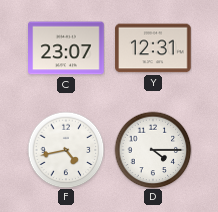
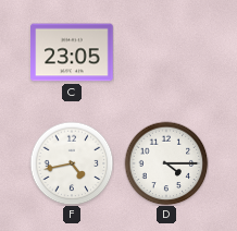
C: 23:07 -> 23:05
Y: 12:31 -> none
